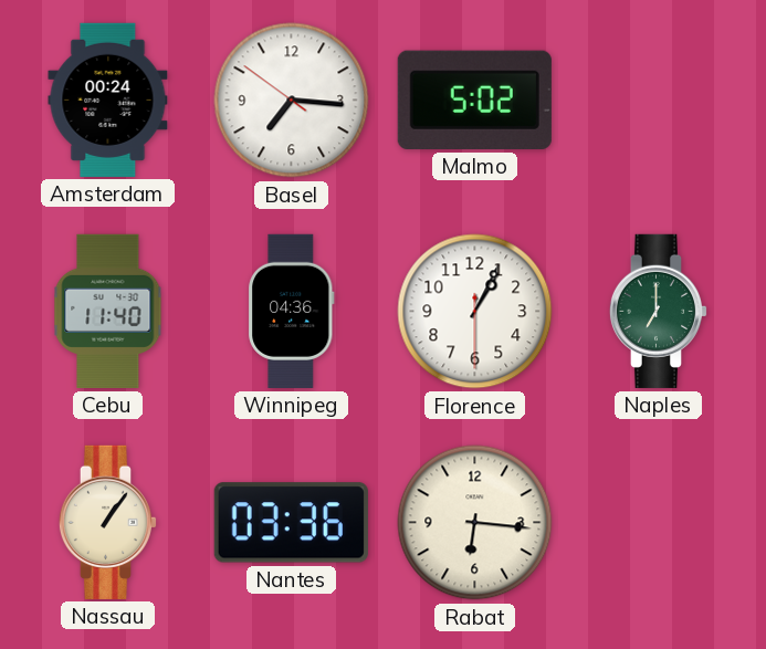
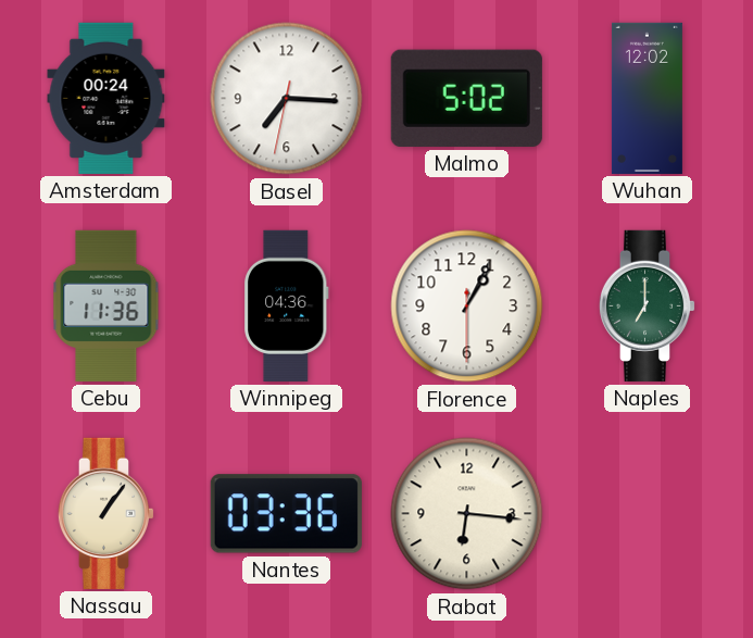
Basel: 7:15:51 -> 7:15:32
Wuhan: none -> 12:02
Cebu: 11:40 -> 11:36
